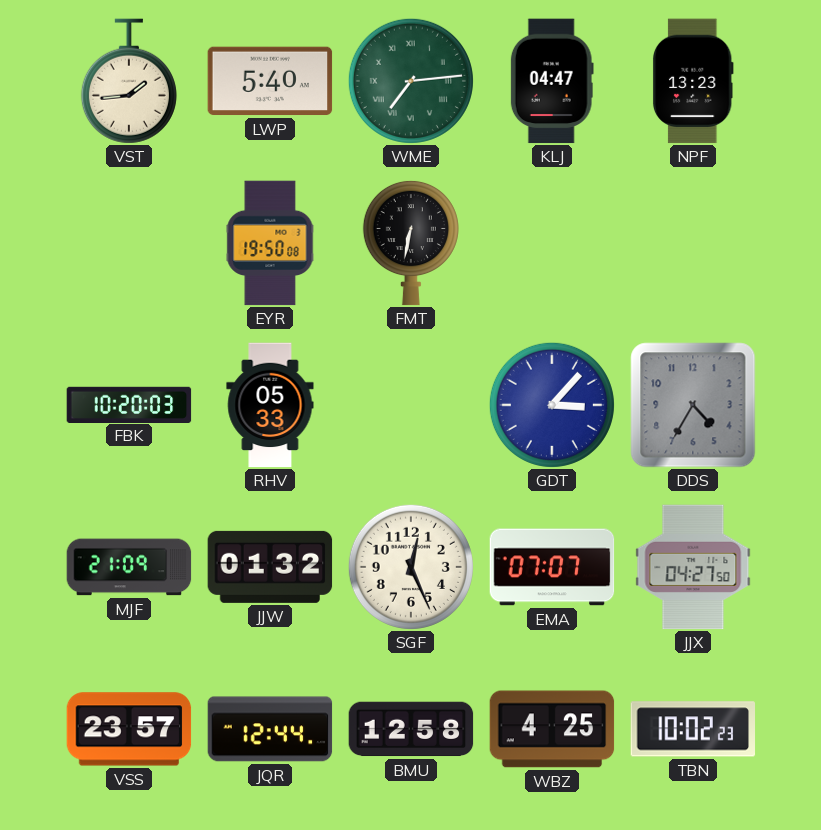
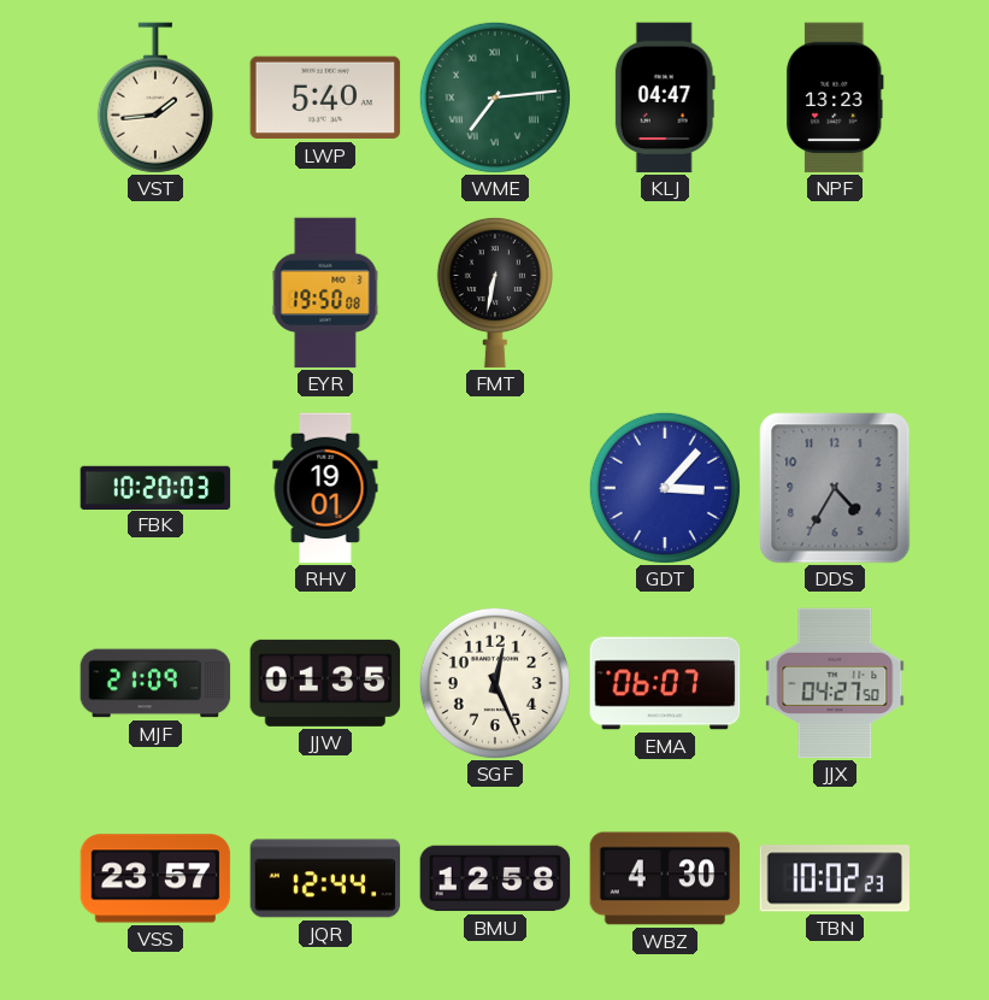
RHV: 05:33 -> 19:01
JJW: 01:32 -> 01:35
EMA: 07:07 -> 06:07
WBZ: 4:25 -> 4:30
